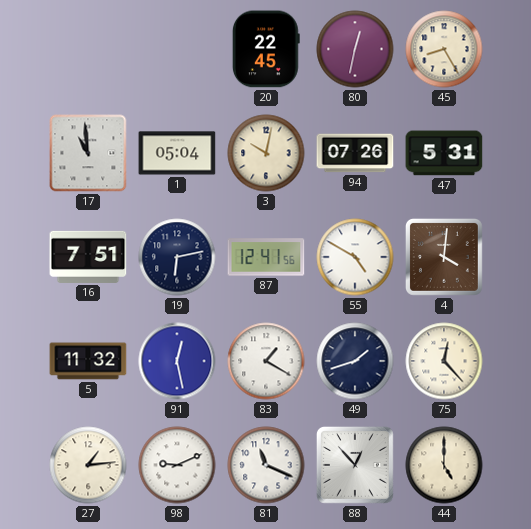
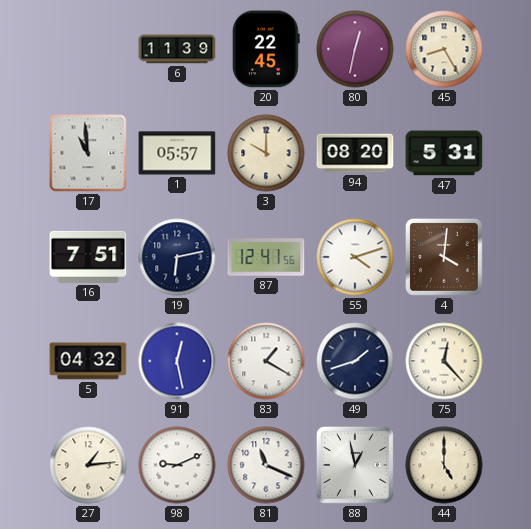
6: none -> 11:39
1: 05:04 -> 05:57
3: 10:02 -> 10:00
94: 07:26 -> 08:20
55: 4:50 -> 4:12
5: 11:32 -> 04:32
88: 12:53 -> 12:58
